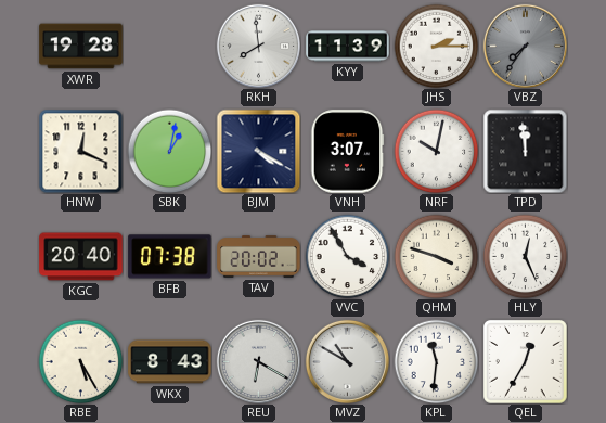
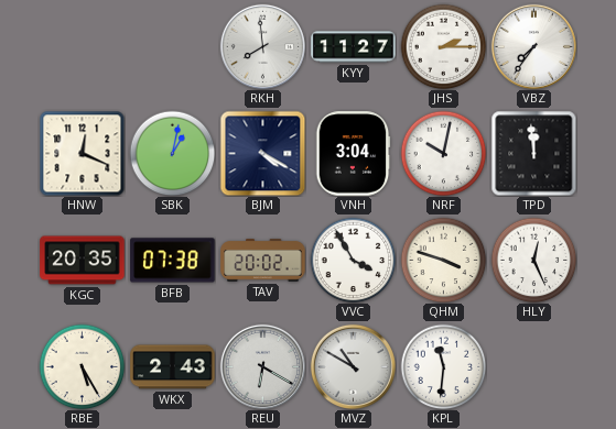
XWR: 19:28 -> none
KYY: 11:39 -> 11:27
VBZ dial: grey -> white
VNH: 3:07 -> 3:04
KGC: 20:40 -> 20:35
WKX: 8:43 -> 2:43
QEL: 12:35 -> none
